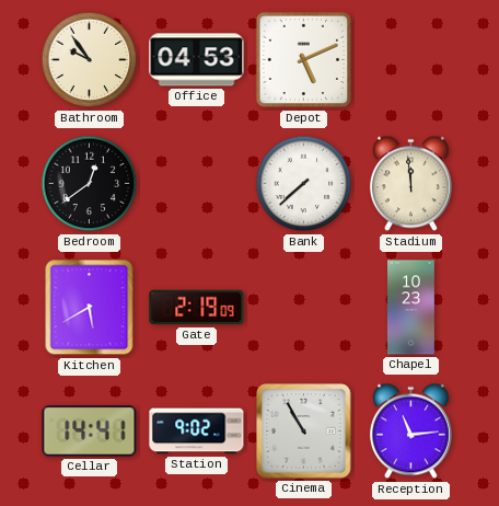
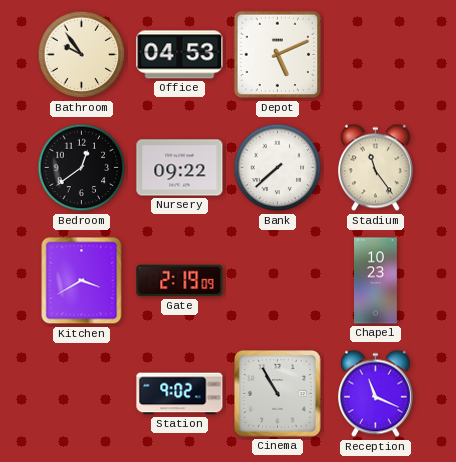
Nursery: none -> 09:22
Stadium: 11:59 -> 11:24
Kitchen: 5:40 -> 3:40
Cellar: 14:41 -> none
Reception: 11:14 -> 11:19
